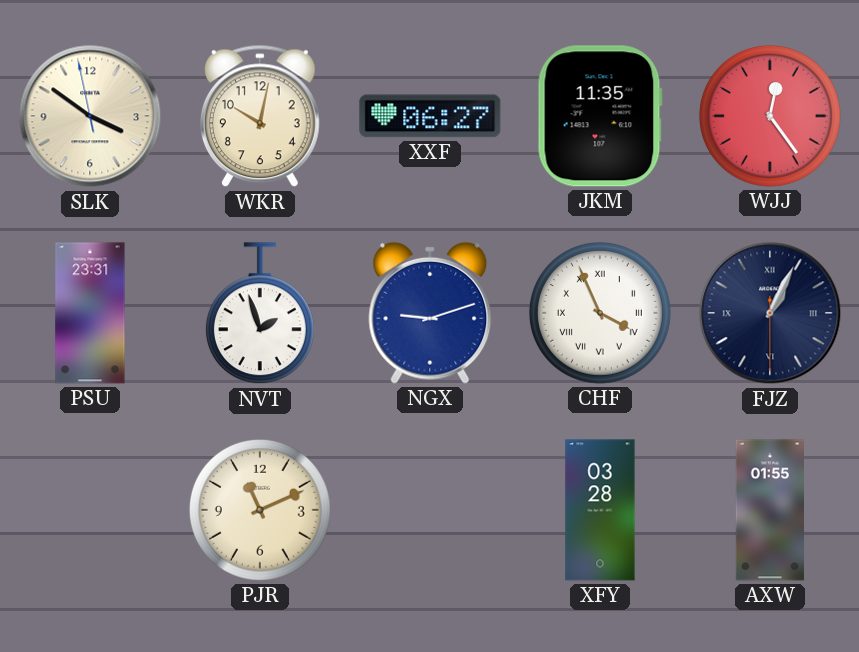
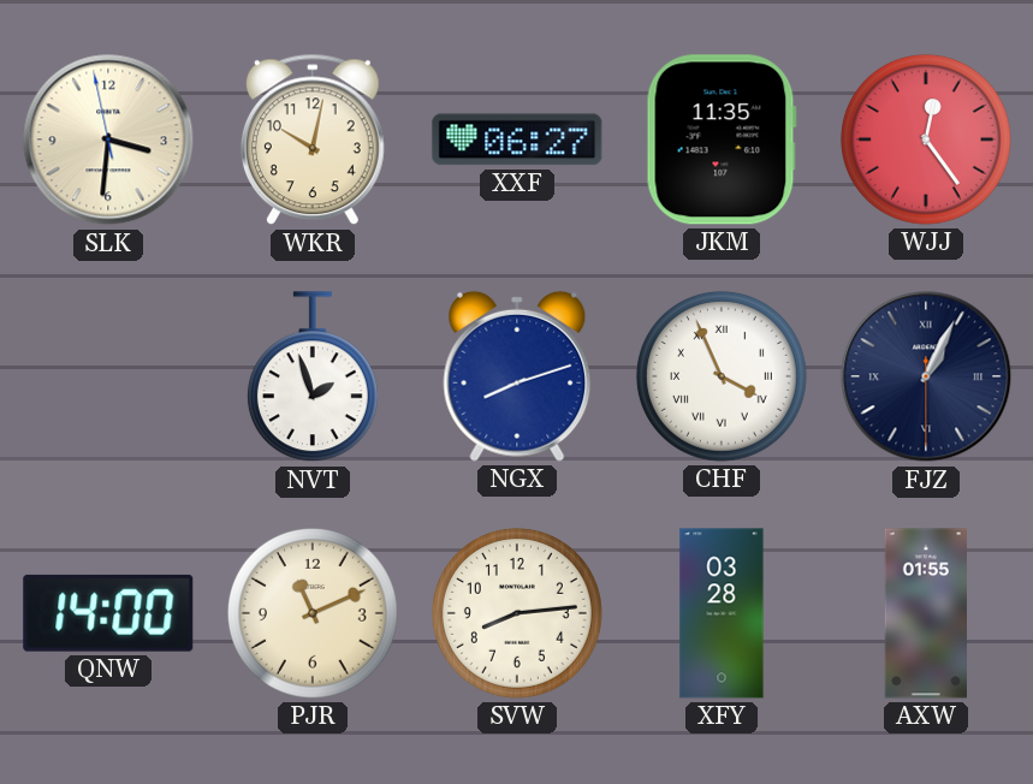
SLK: 3:50 -> 3:30
PSU: 23:31 -> none
NGX: 9:12 -> 8:12
QNW: none -> 14:00
SVW: none -> 8:14
